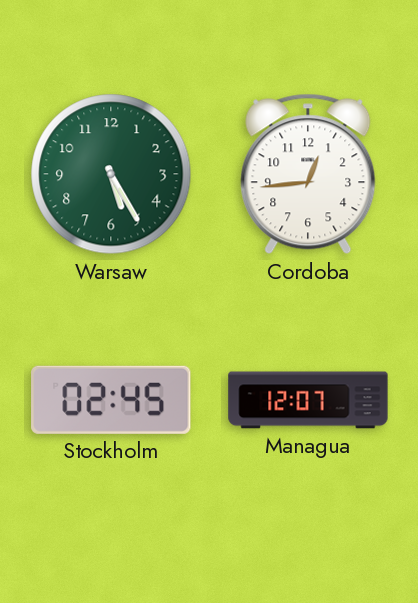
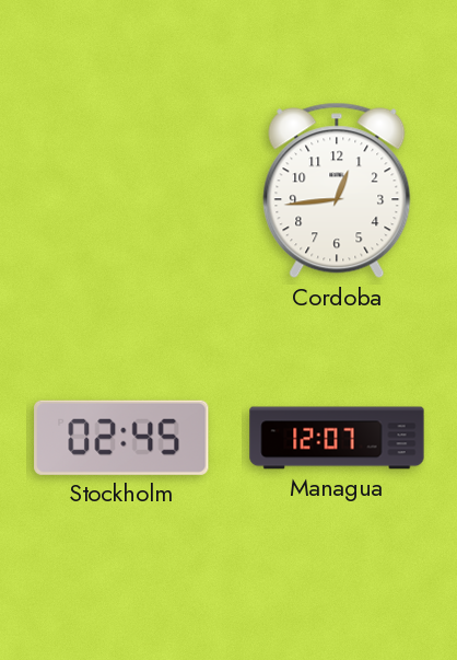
Warsaw: 5:25 -> none
